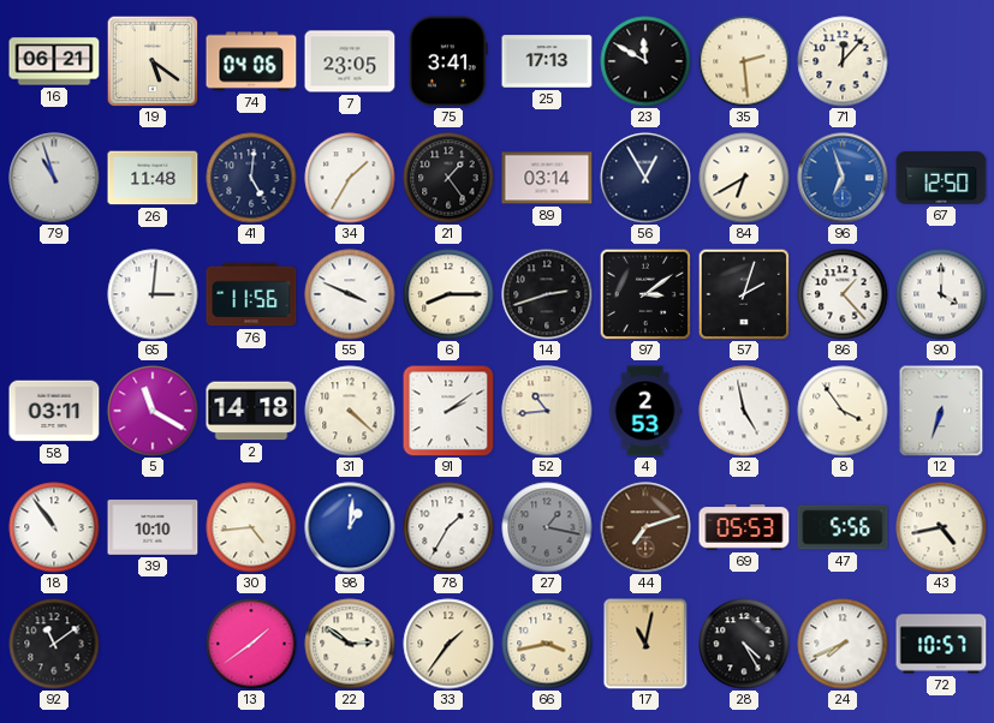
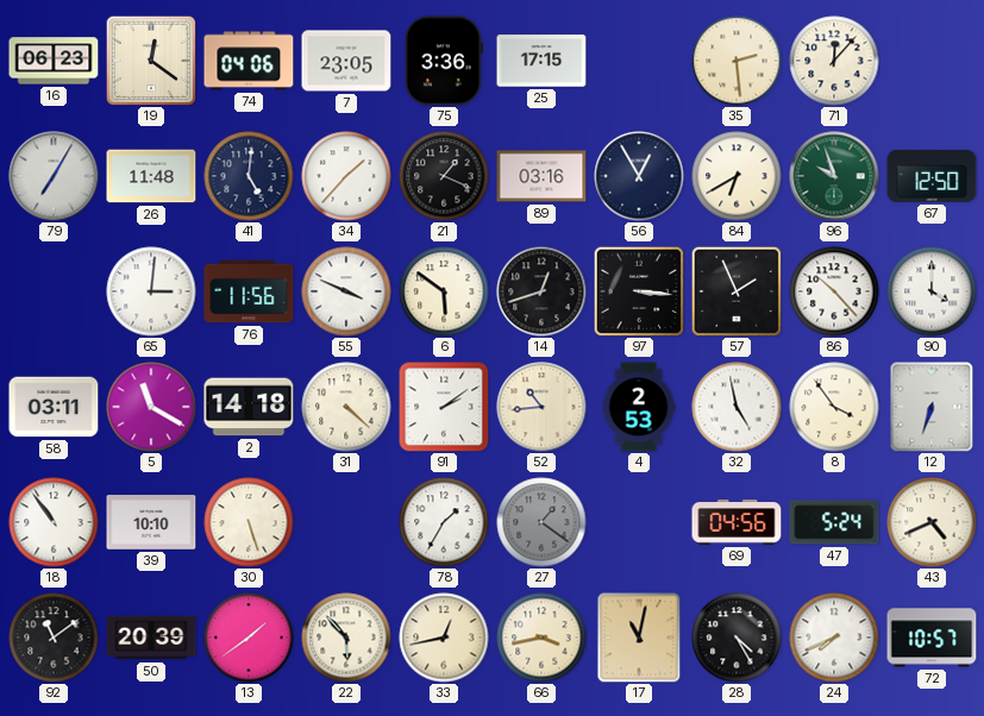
16: 06:21 -> 06:23
19: 5:21 -> 12:21
75: 3:41 -> 3:36
25: 17:13 -> 17:15
23: 11:50 -> none
79: 10:57 -> 7:05
34: 1:35 -> 1:37
21: 1:24 -> 1:19
89: 03:14 -> 03:16
96: 6:57 -> 9:57
96 dial: blue -> green
6: 8:15 -> 5:51
14: 2:42 -> 12:42
97: 3:09 -> 3:16
57: 2:03 -> 1:56
86: 1:23 -> 10:23
30: 4:44 -> 5:27
98: 1:01 -> none
27: 1:17 -> 1:21
44: 7:12 -> none
69: 05:53 -> 04:56
47: 5:56 -> 5:24
43: 4:43 -> 4:41
50: none -> 20:39
22: 2:51 -> 5:53
33: 1:36 -> 12:43
